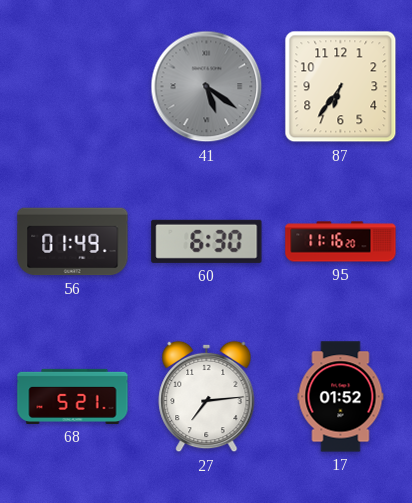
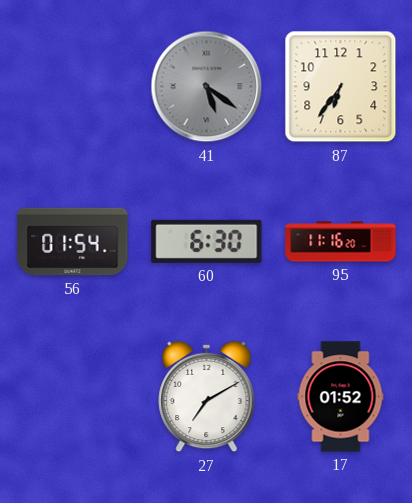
56: 01:49 -> 01:54
68: 5:21 -> none
27: 7:14 -> 7:10
